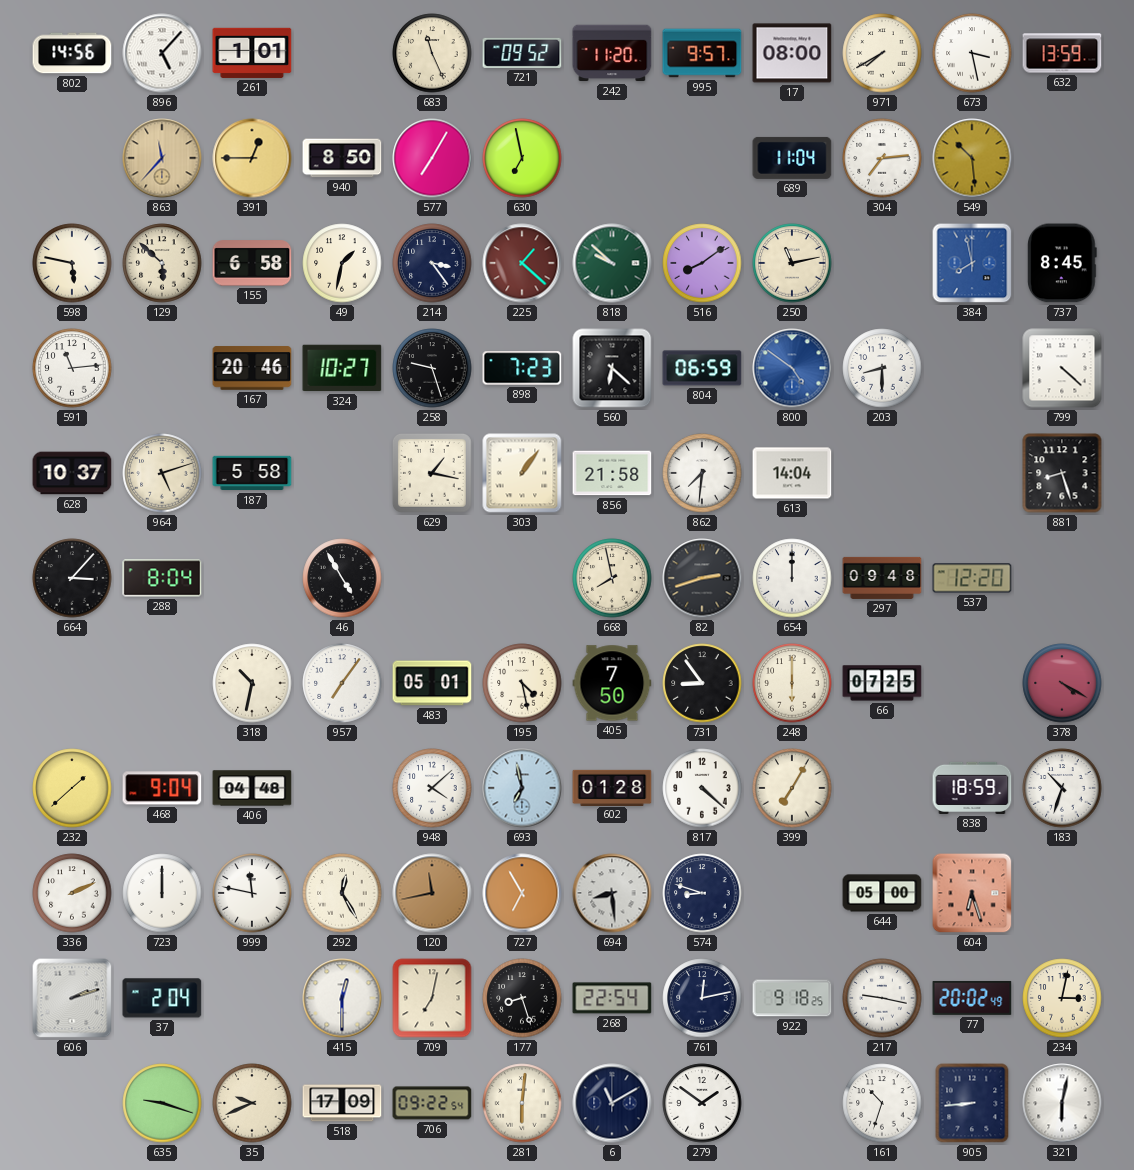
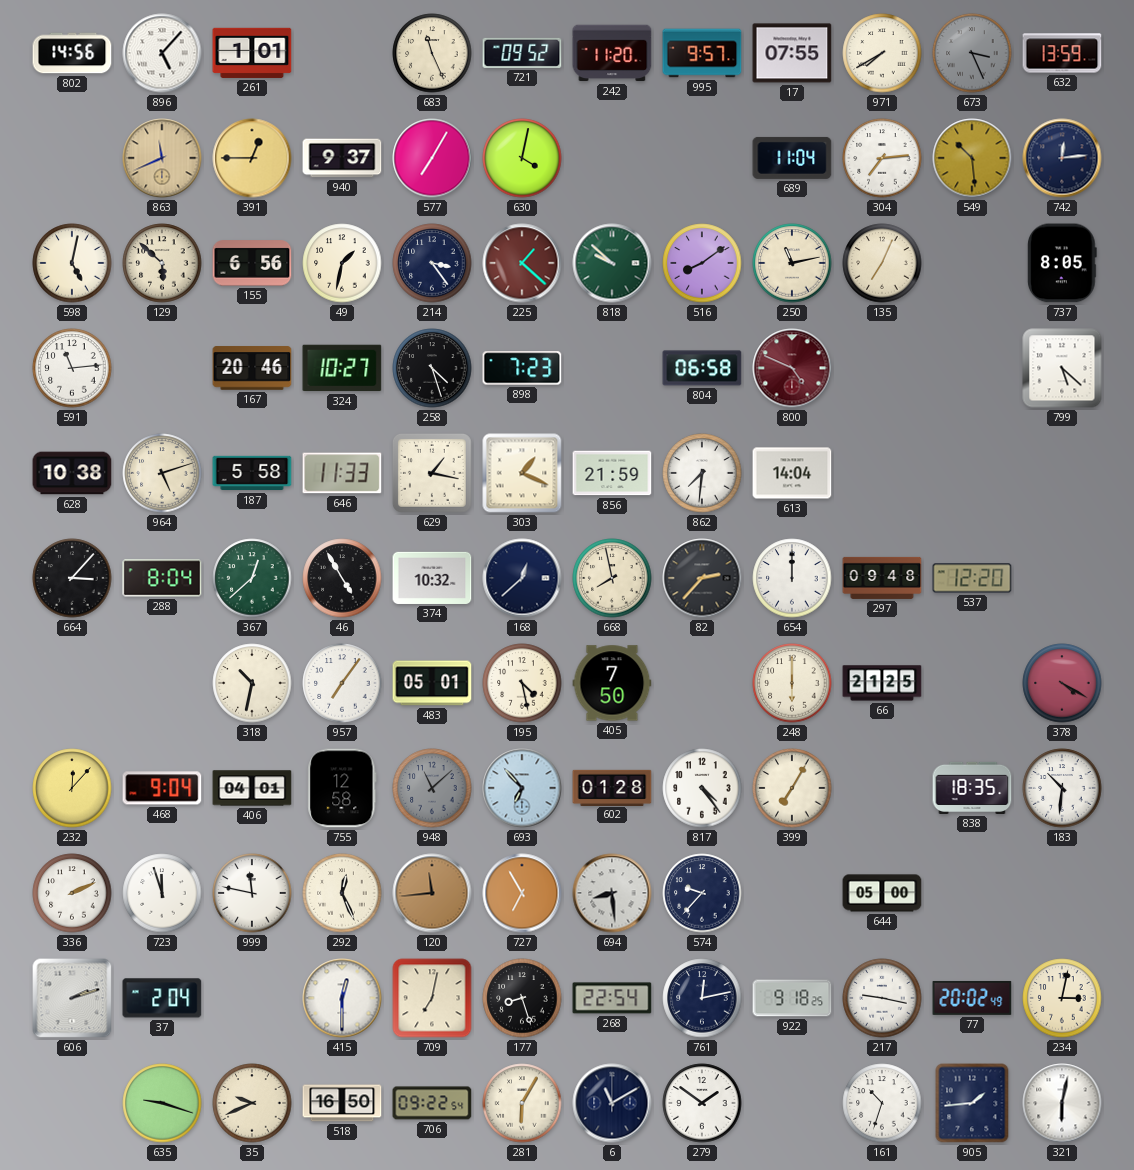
17: 08:00 -> 07:55
673: 3:28 -> 3:26
673 dial: white -> grey
863: 11:37 -> 11:41
940: 8:50 -> 9:37
630: 6:58 -> 4:02
742: none -> 12:14
598: 5:47 -> 5:02
155: 6:58 -> 6:56
135: none -> 7:04
384: 7:58 -> none
737: 8:45 -> 8:05
258: 9:27 -> 4:27
560: 6:22 -> none
804: 06:59 -> 06:58
800: 4:51 -> 4:49
800 dial: blue -> burgundy
203: 8:30 -> none
799: 4:22 -> 5:22
628: 10:37 -> 10:38
646: none -> 11:33
303: 1:06 -> 1:19
856: 21:58 -> 21:59
881: 8:27 -> none
367: none -> 12:38
374: none -> 10:32
168: none -> 12:38
82: 2:42 -> 2:37
731: 8:54 -> none
66: 07:25 -> 21:25
232: 1:38 -> 12:07
406: 04:48 -> 04:01
755: none -> 12:58
948: 4:08 -> 11:08
948 dial: white -> grey
693: 6:58 -> 6:53
817: 4:22 -> 4:24
838: 18:59 -> 18:35
183: 10:33 -> 10:31
723: 12:00 -> 11:57
292: 12:25 -> 12:26
120: 11:43 -> 11:44
574: 8:48 -> 9:37
604: 6:27 -> none
518: 17:09 -> 16:50
281: 6:01 -> 6:05
905: 8:44 -> 1:44
